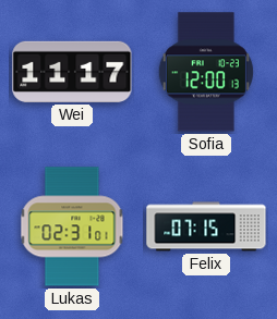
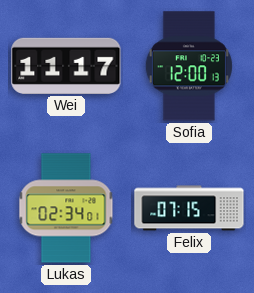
Lukas: 02:31 -> 02:34
